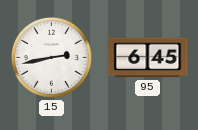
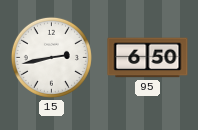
95: 6:45 -> 6:50
